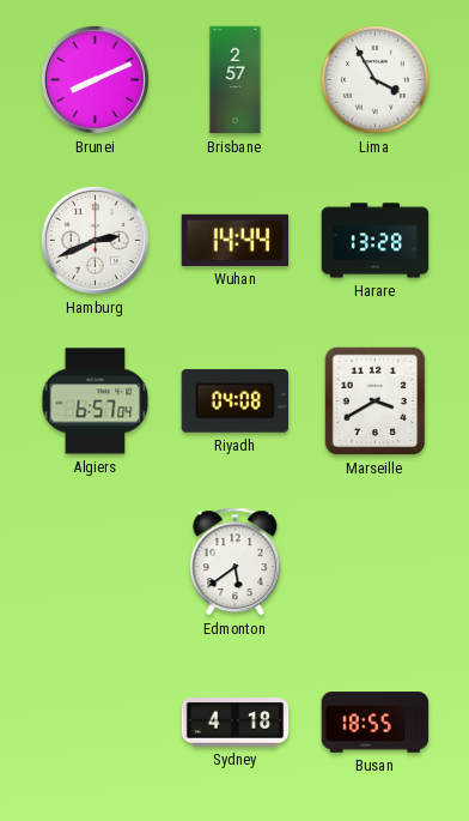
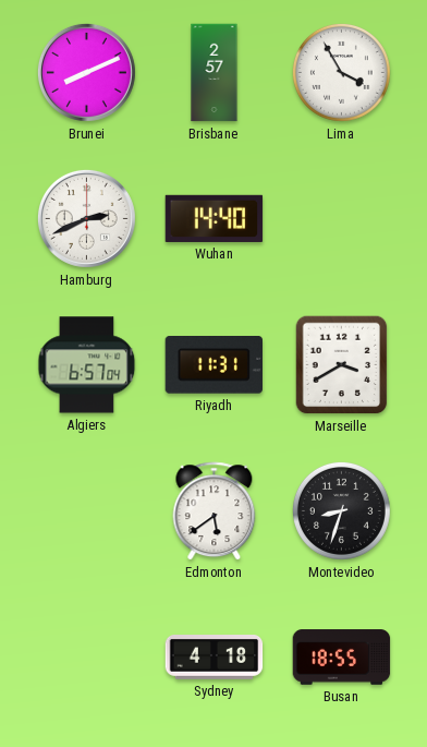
Wuhan: 14:44 -> 14:40
Harare: 13:28 -> none
Riyadh: 04:08 -> 11:31
Montevideo: none -> 8:33
